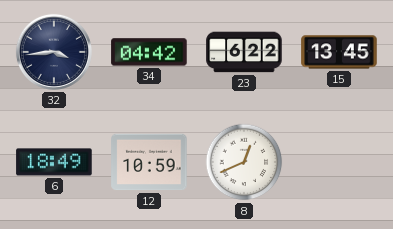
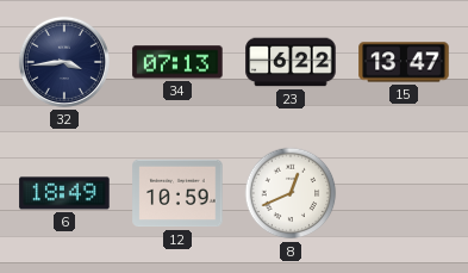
34: 04:42 -> 07:13
15: 13:45 -> 13:47
